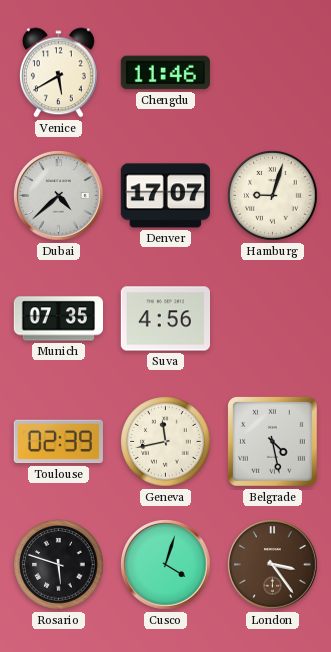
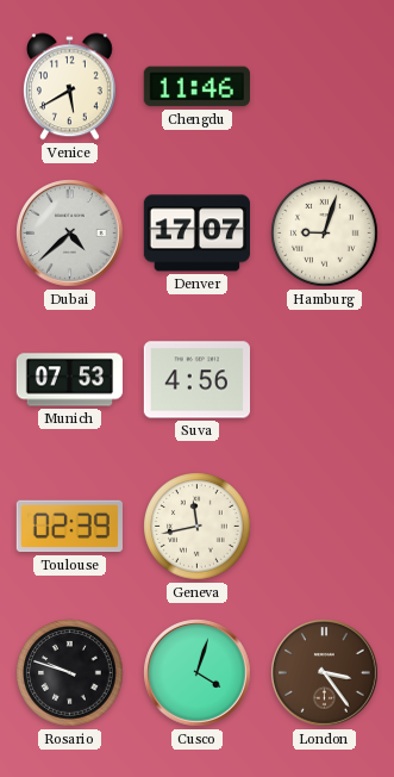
Munich: 07:35 -> 07:53
Belgrade: 4:28 -> none
Rosario: 5:48 -> 9:48
